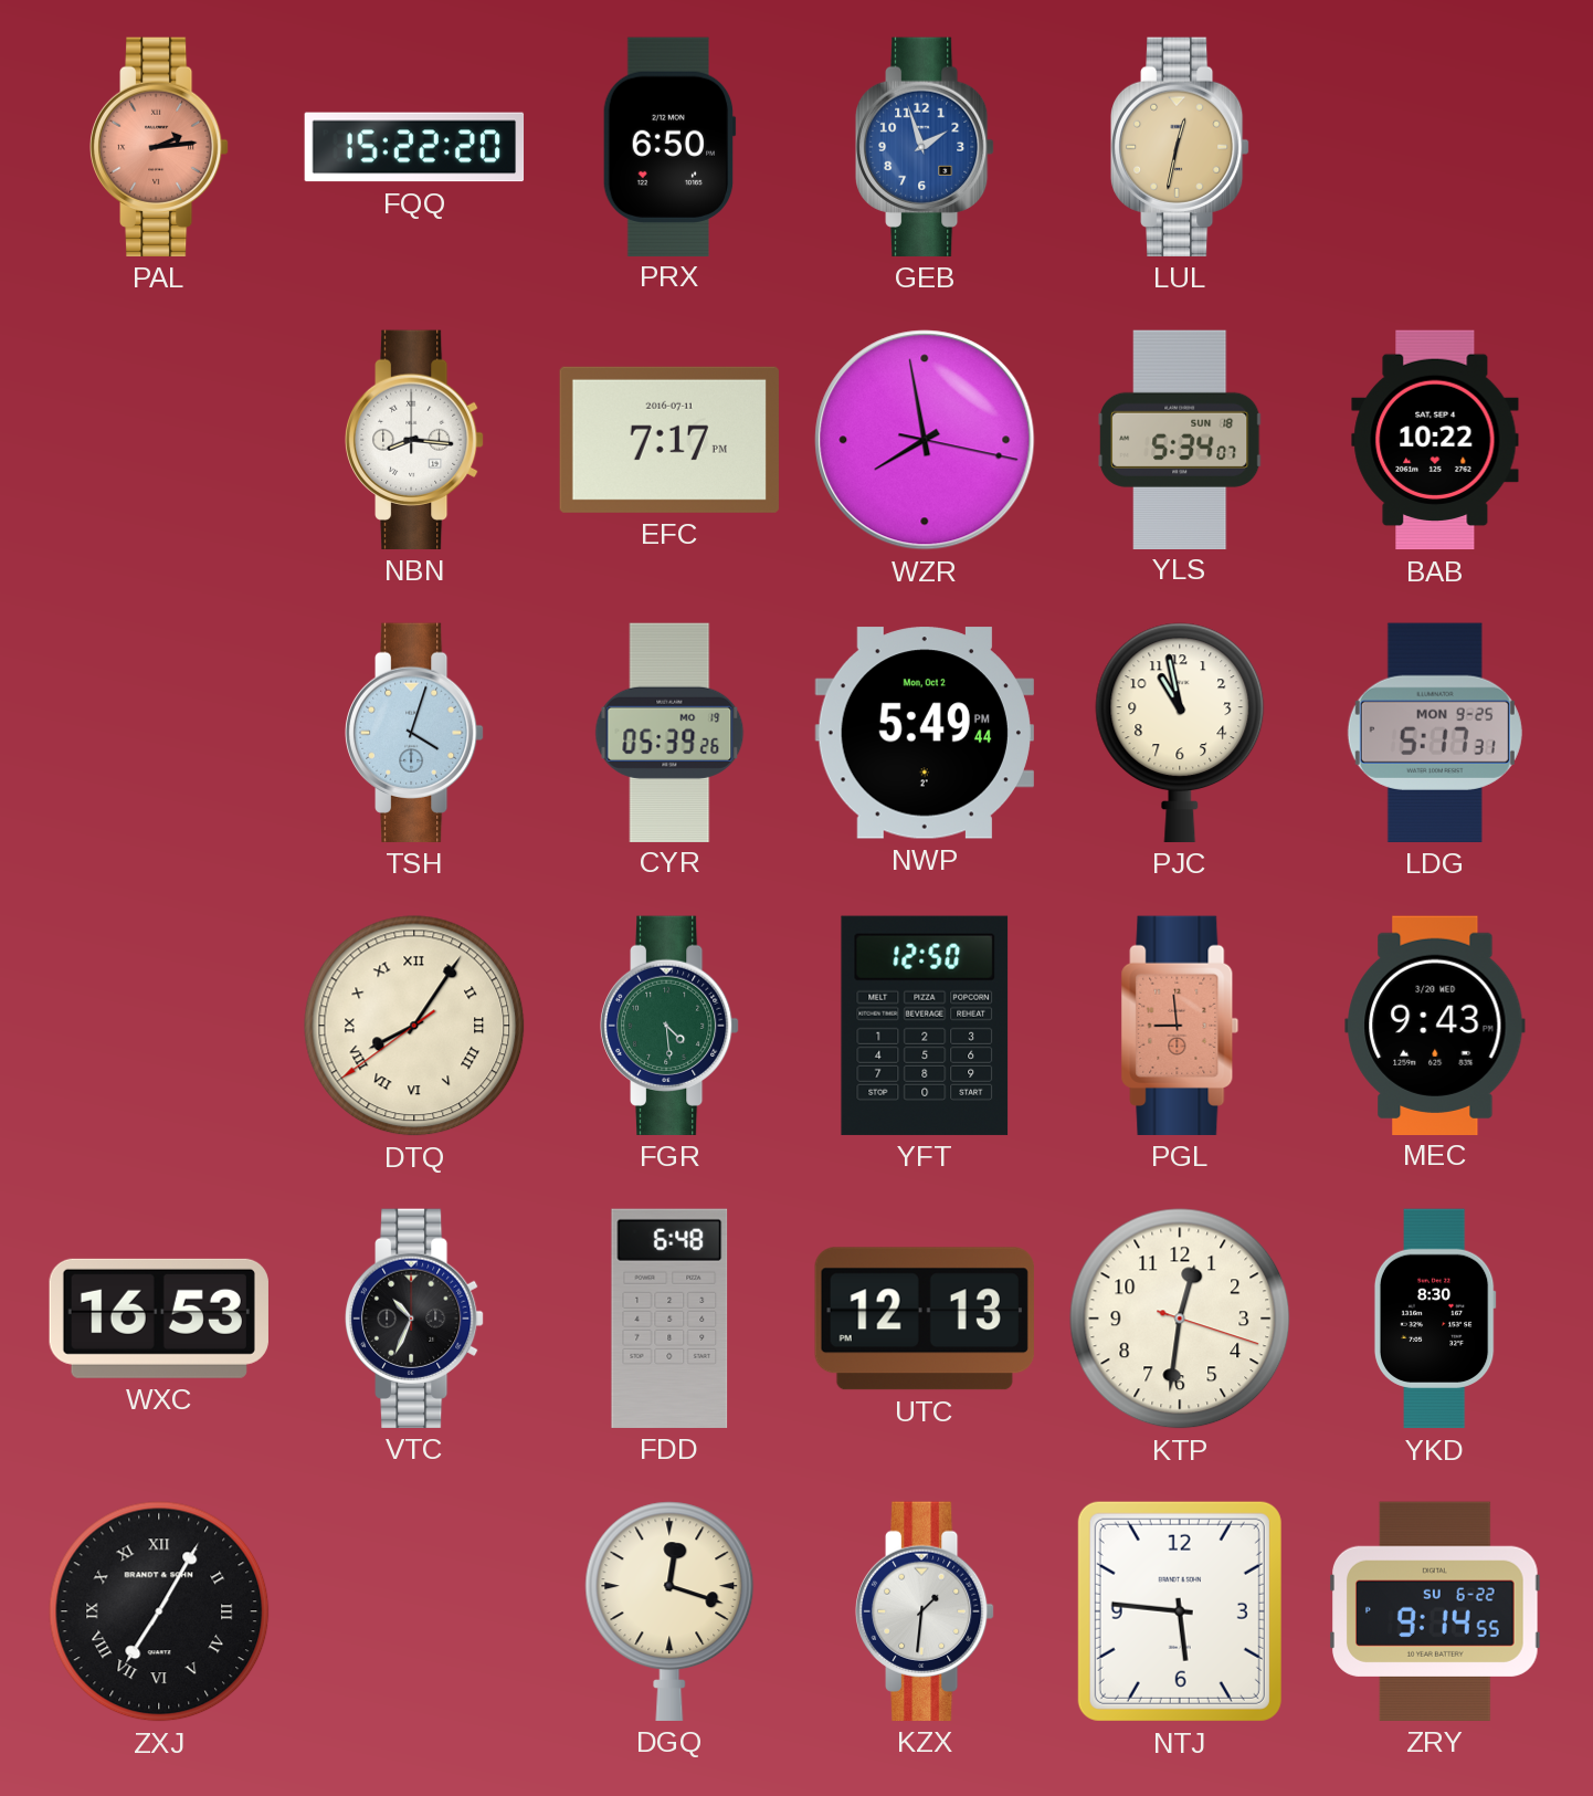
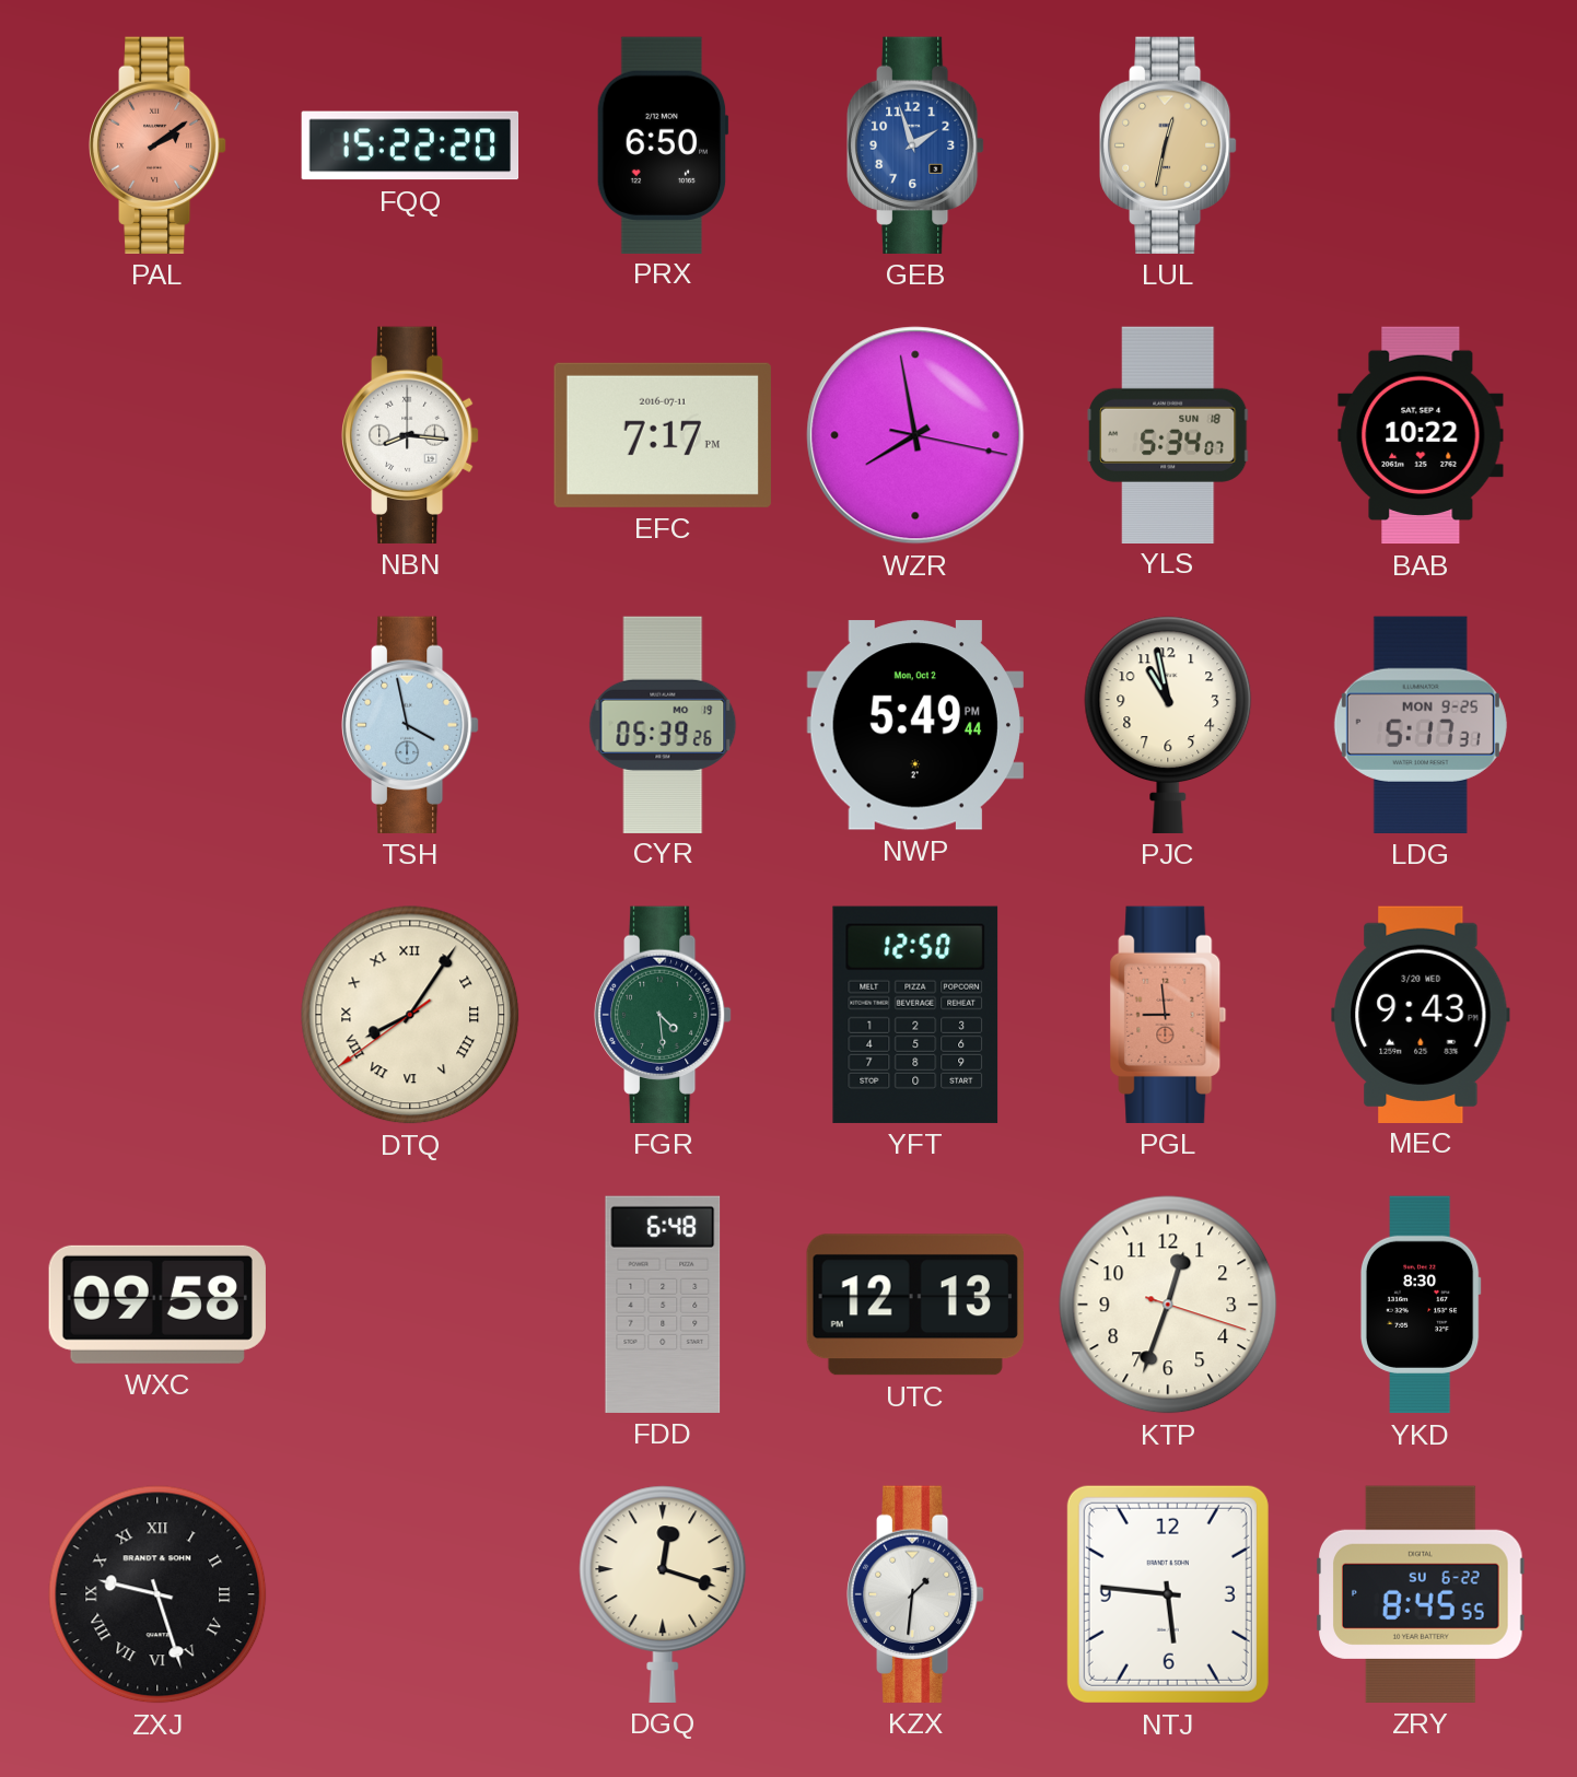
PAL: 2:14 -> 2:09
TSH: 4:03 -> 3:58
WXC: 16:53 -> 09:58
VTC: 10:34 -> none
KTP: 12:31 -> 12:33
ZXJ: 7:05 -> 9:27
ZRY: 9:14 -> 8:45
